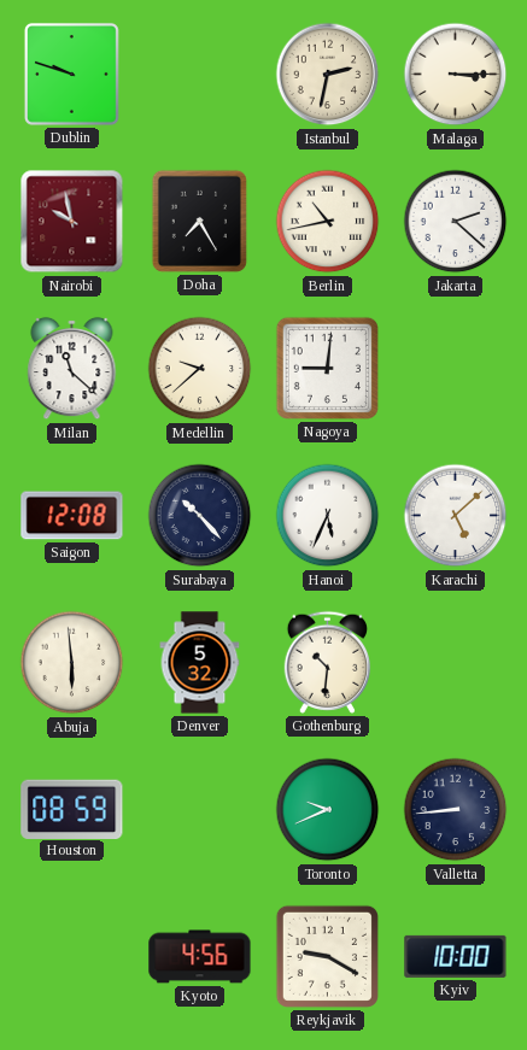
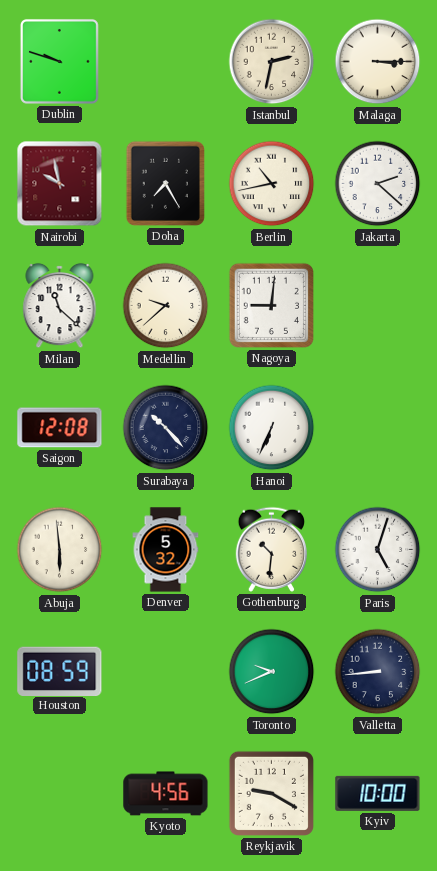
Hanoi: 5:34 -> 6:34
Karachi: 5:08 -> none
Paris: none -> 5:03
